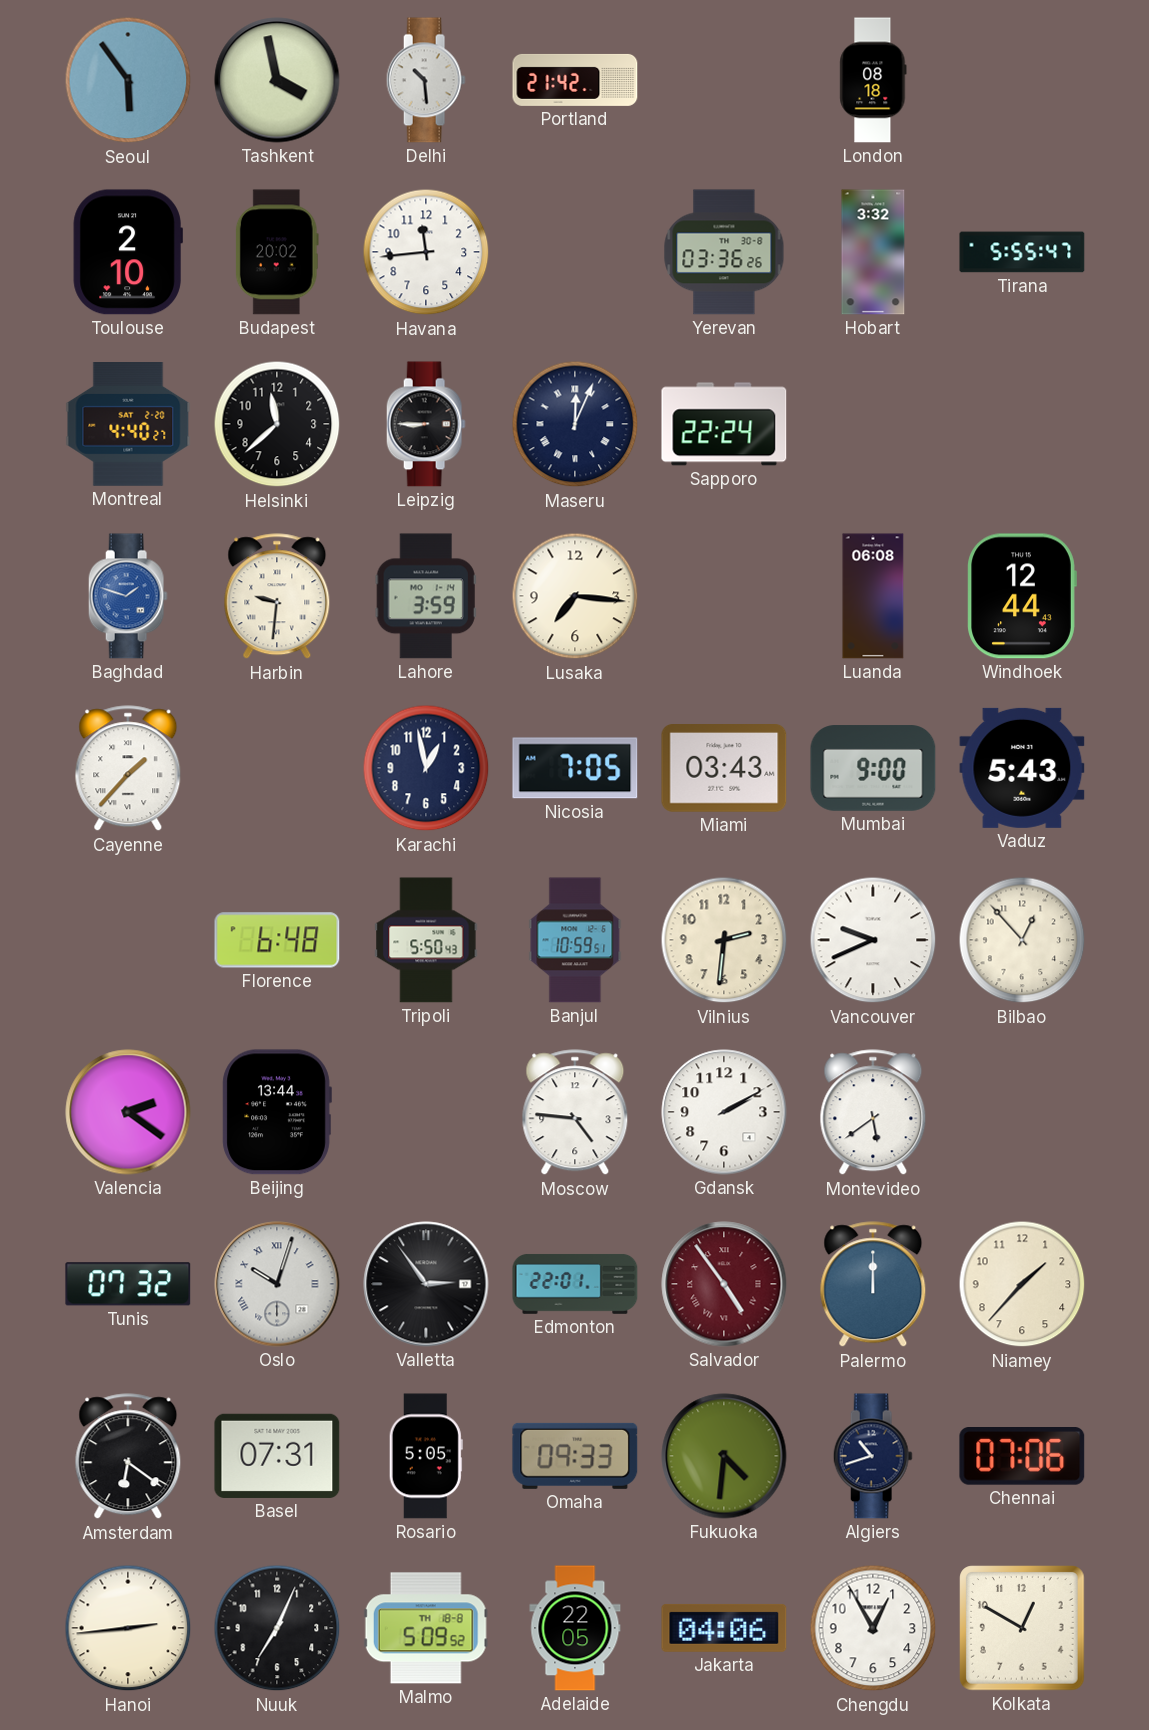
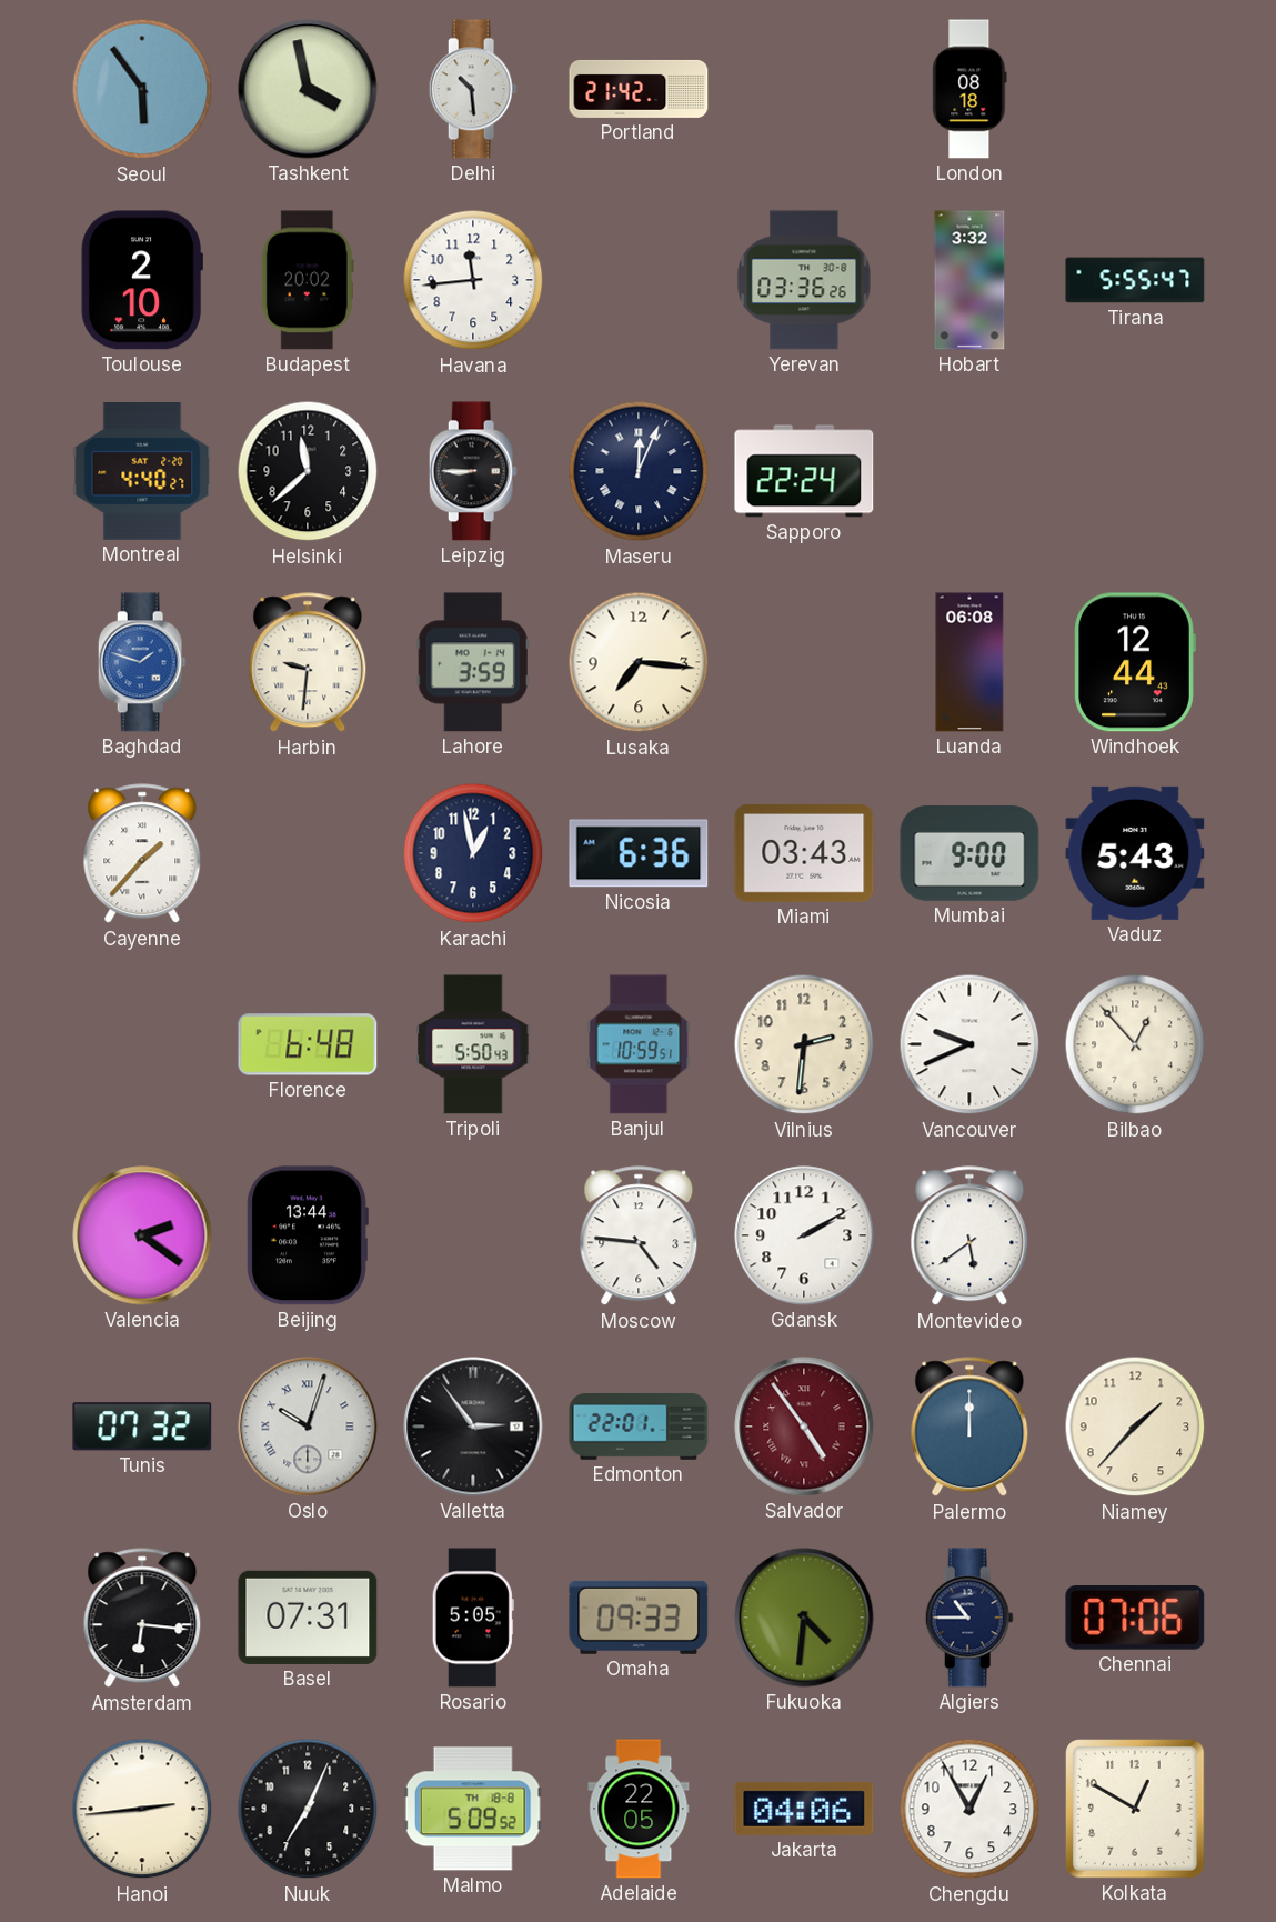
Nicosia: 7:05 -> 6:36
Amsterdam: 6:21 -> 6:16
Algiers: 10:42 -> 10:45
